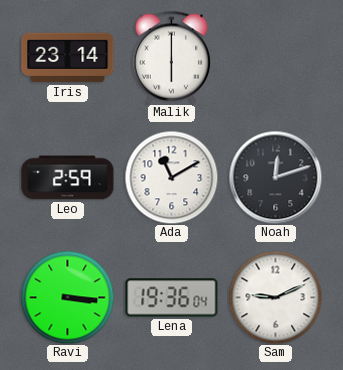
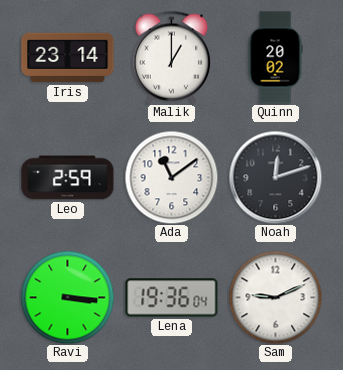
Malik: 6:00 -> 1:00
Quinn: none -> 20:02
Ada: 11:10 -> 11:09
